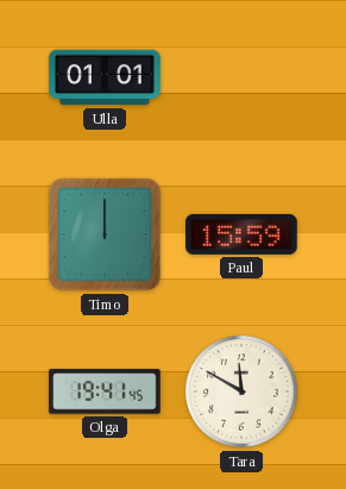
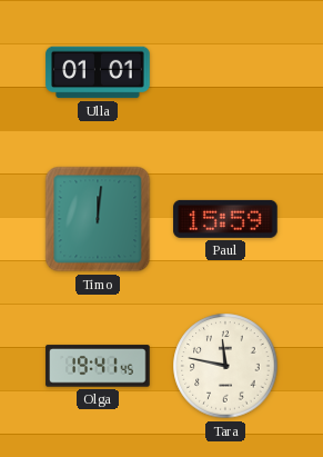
Timo: 12:00 -> 12:01
Tara: 11:50 -> 11:47
